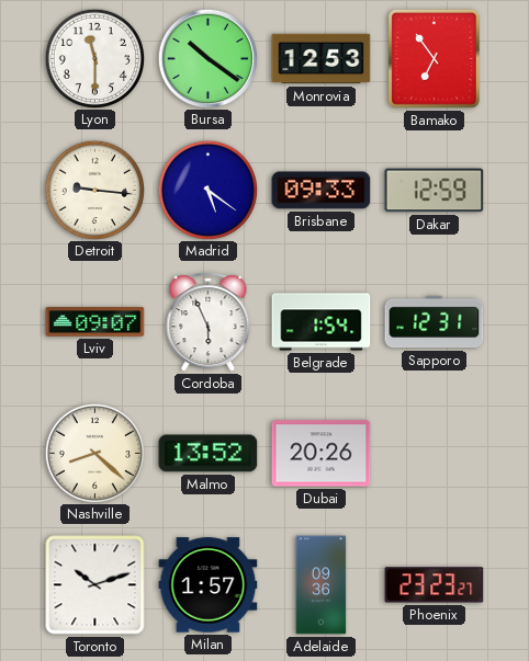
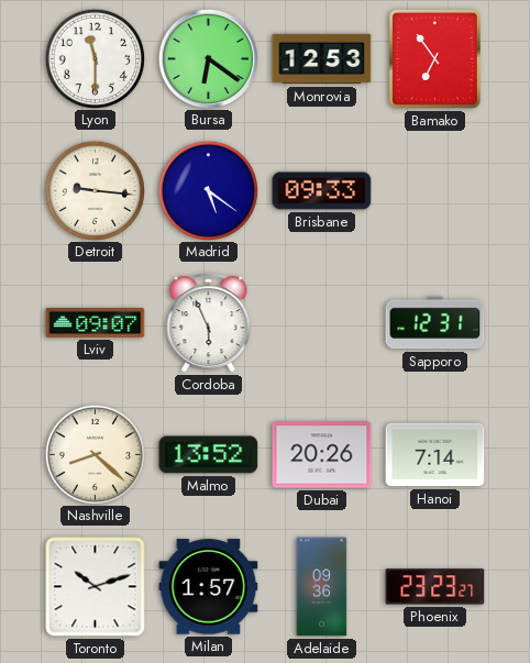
Bursa: 10:21 -> 6:21
Dakar: 12:59 -> none
Belgrade: 1:54 -> none
Hanoi: none -> 7:14
